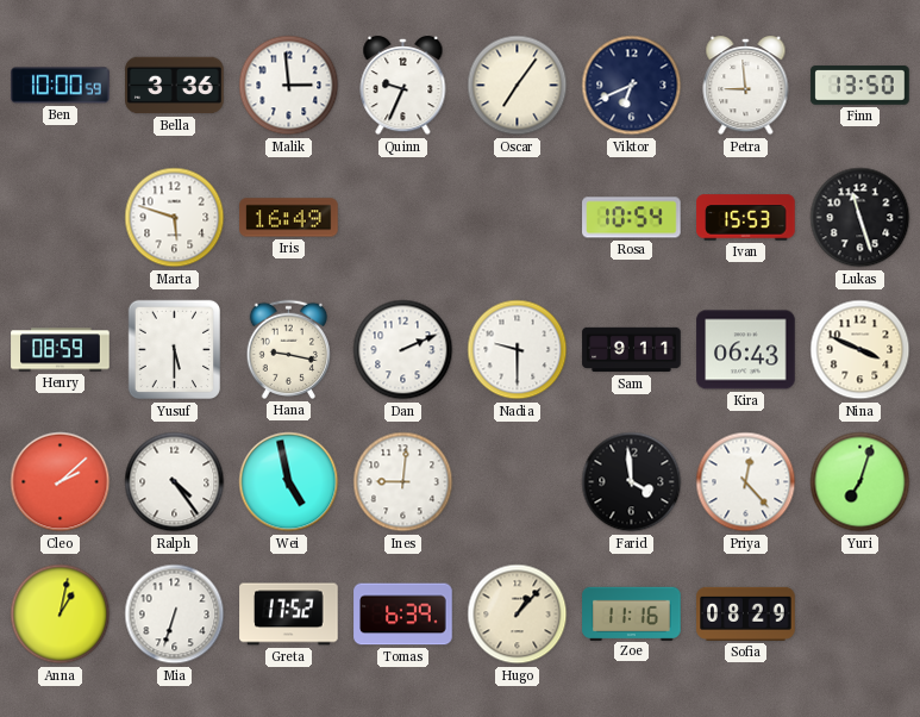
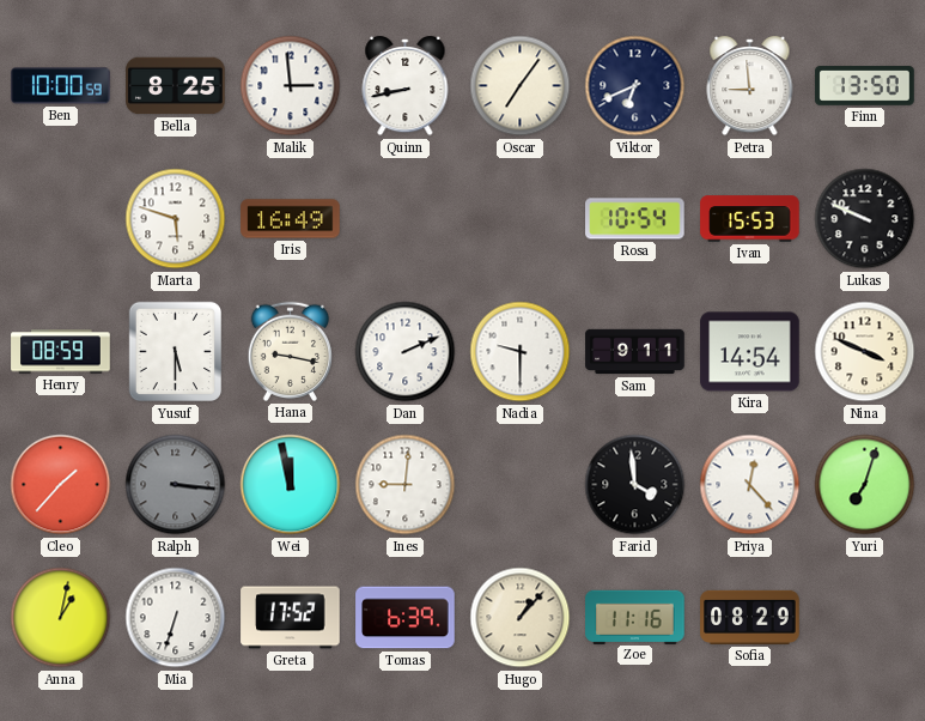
Bella: 3:36 -> 8:25
Quinn: 9:34 -> 8:43
Lukas: 11:27 -> 9:49
Kira: 06:43 -> 14:54
Cleo: 2:08 -> 1:37
Ralph: 4:24 -> 3:16
Ralph dial: white -> grey
Wei: 4:58 -> 11:58
